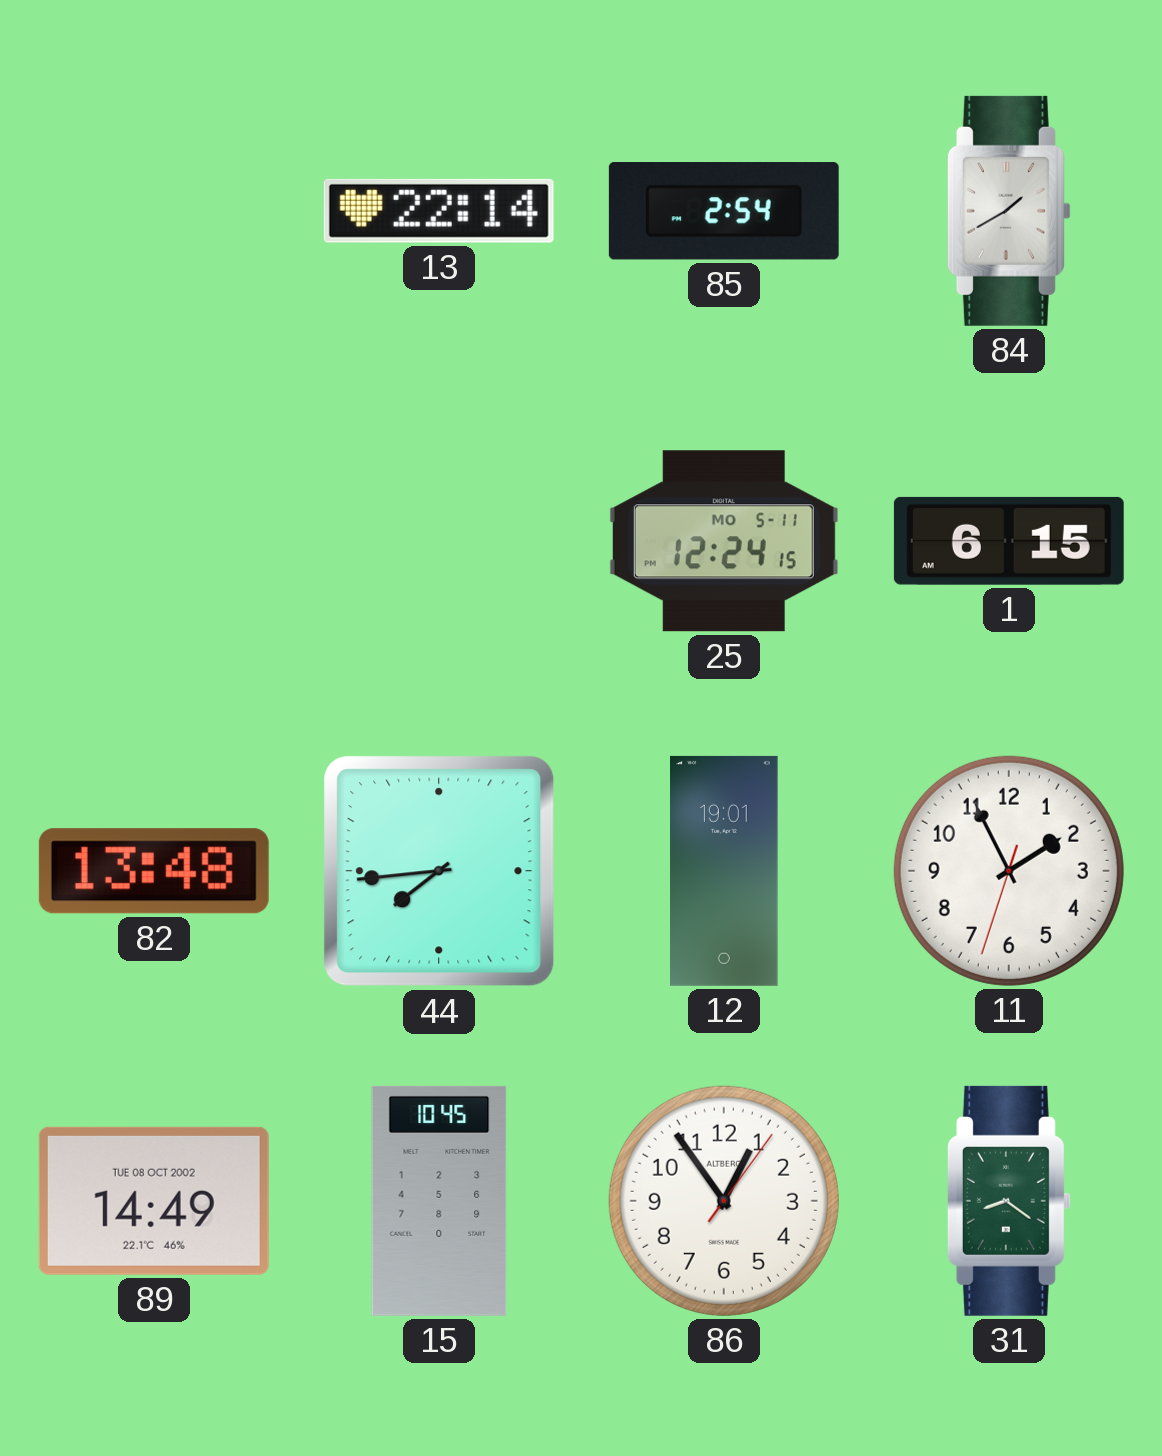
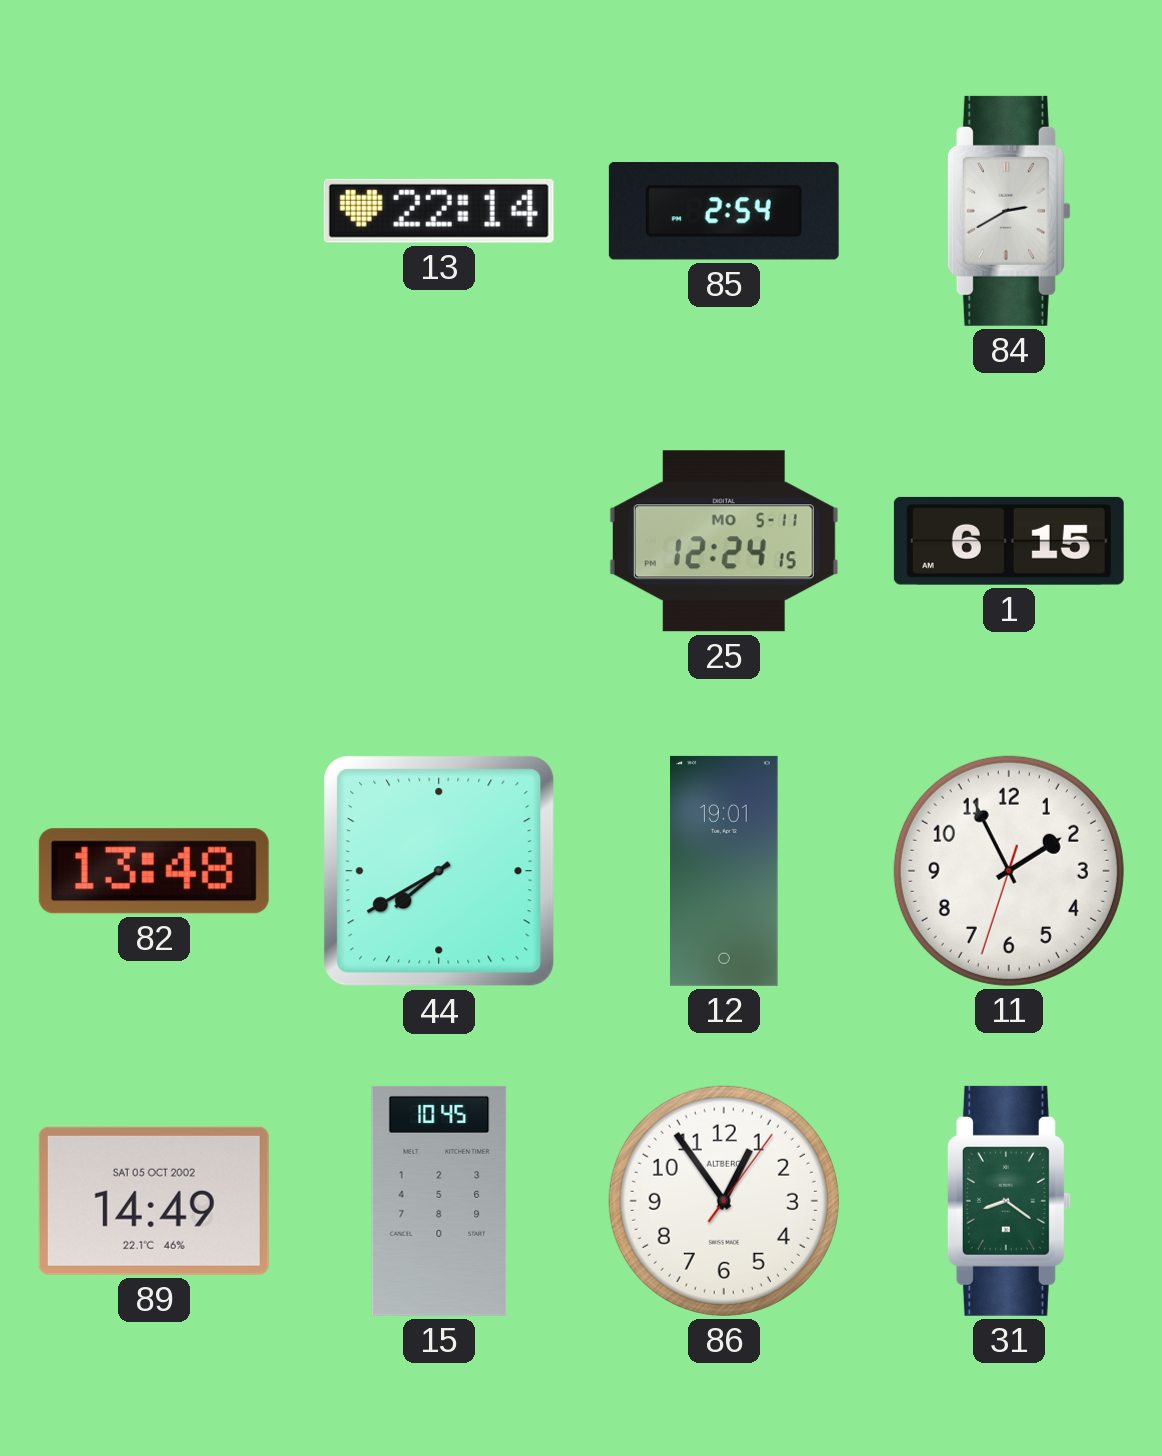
84: 1:40 -> 2:40
44: 7:44 -> 7:40
89 date: TUE 08 OCT 2002 -> SAT 05 OCT 2002
